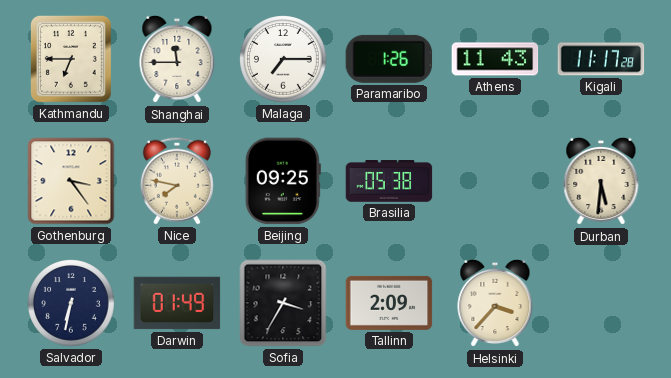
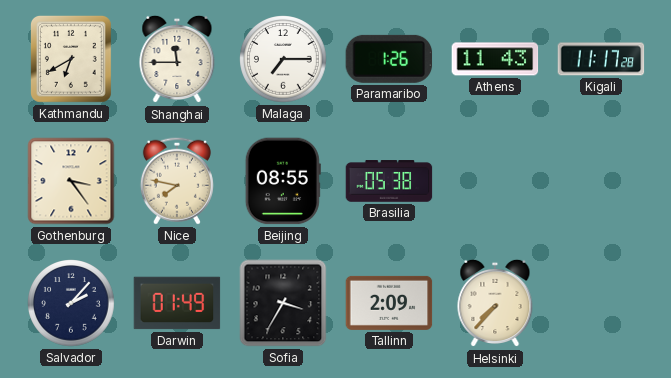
Kathmandu: 6:45 -> 6:40
Beijing: 09:25 -> 08:55
Durban: 5:31 -> none
Salvador: 6:32 -> 2:07
Helsinki: 3:37 -> 7:37
